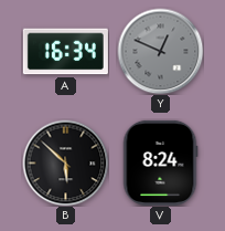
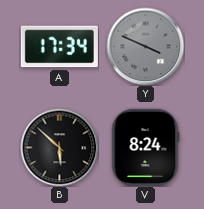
A: 16:34 -> 17:34
Y: 12:49 -> 3:49
